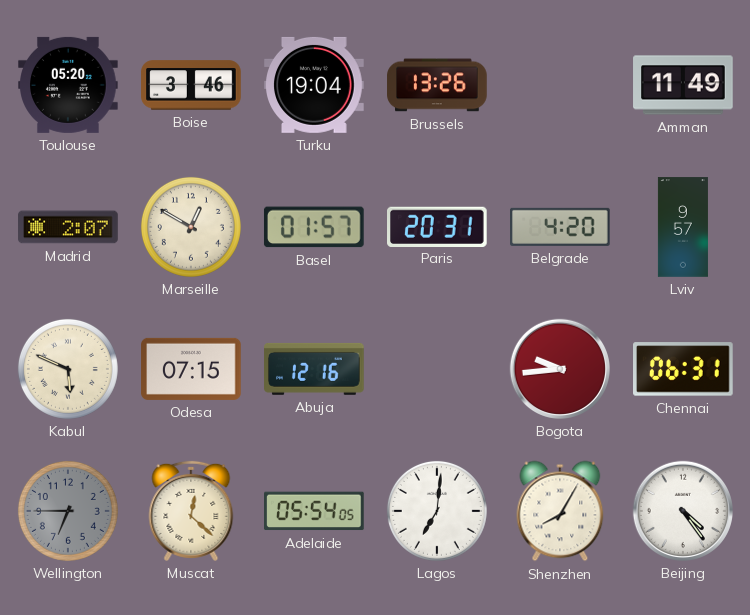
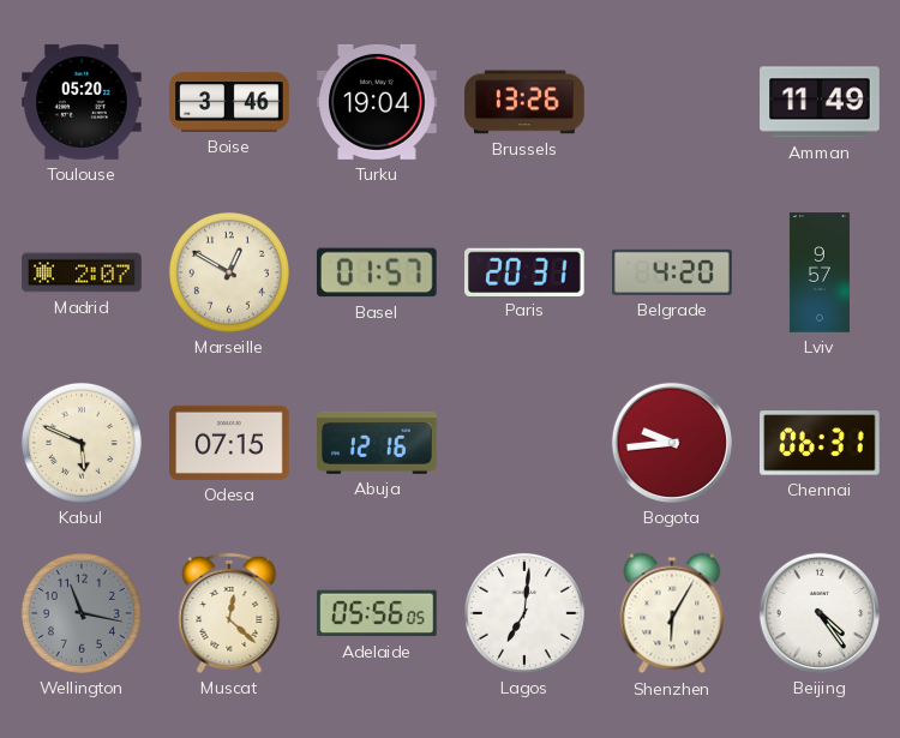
Wellington: 6:45 -> 11:17
Adelaide: 05:54 -> 05:56
Shenzhen: 8:05 -> 6:05
